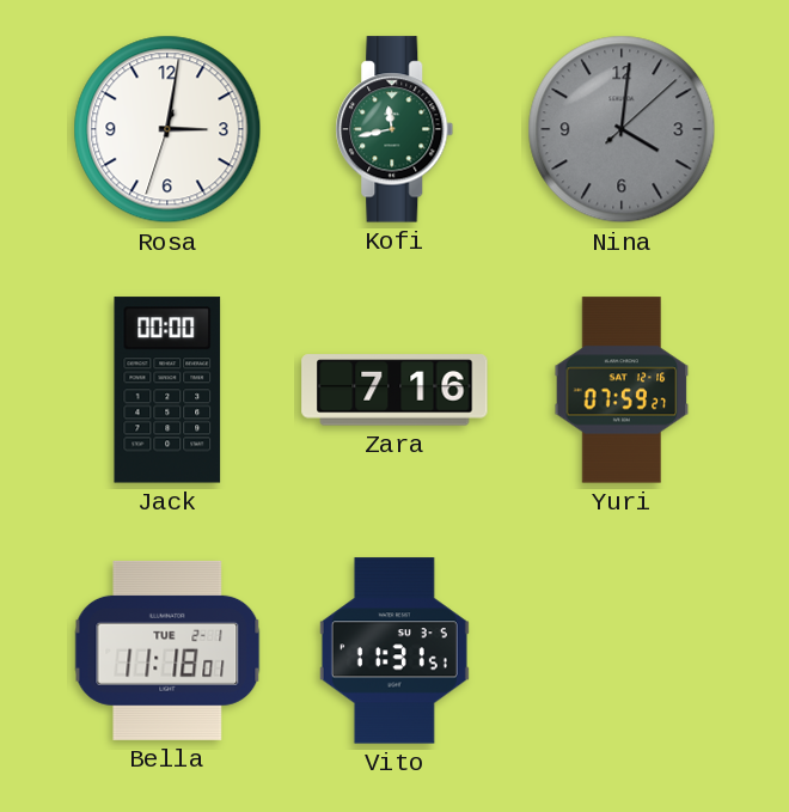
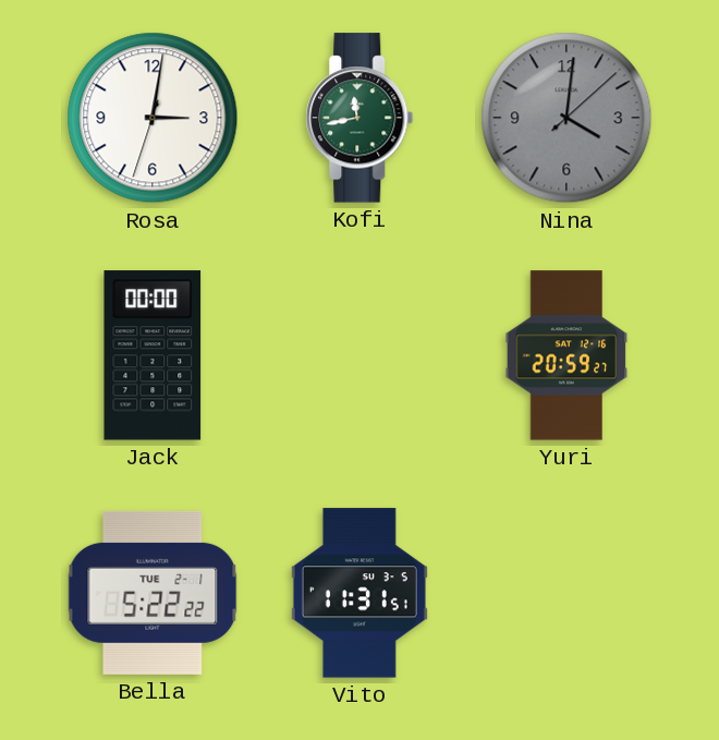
Zara: 7:16 -> none
Yuri: 07:59 -> 20:59
Bella: 11:18 -> 5:22
